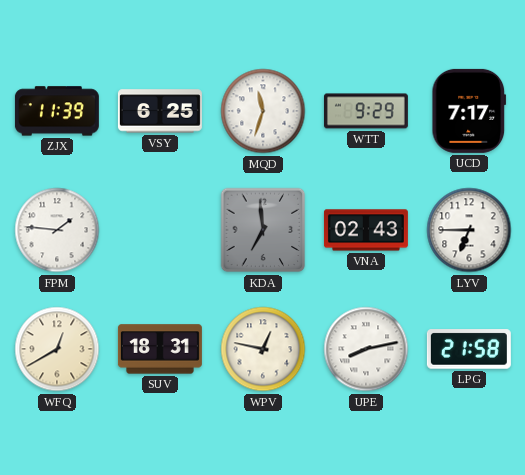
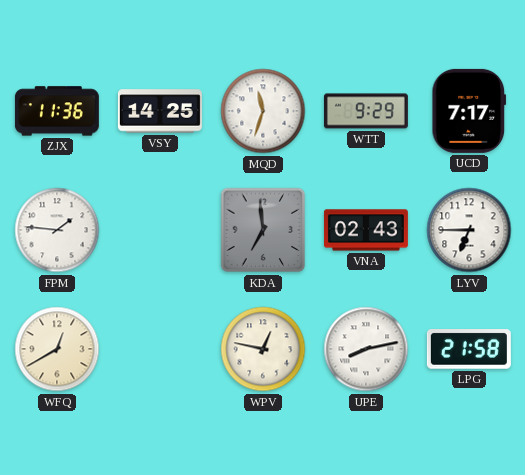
ZJX: 11:39 -> 11:36
VSY: 6:25 -> 14:25
SUV: 18:31 -> none
